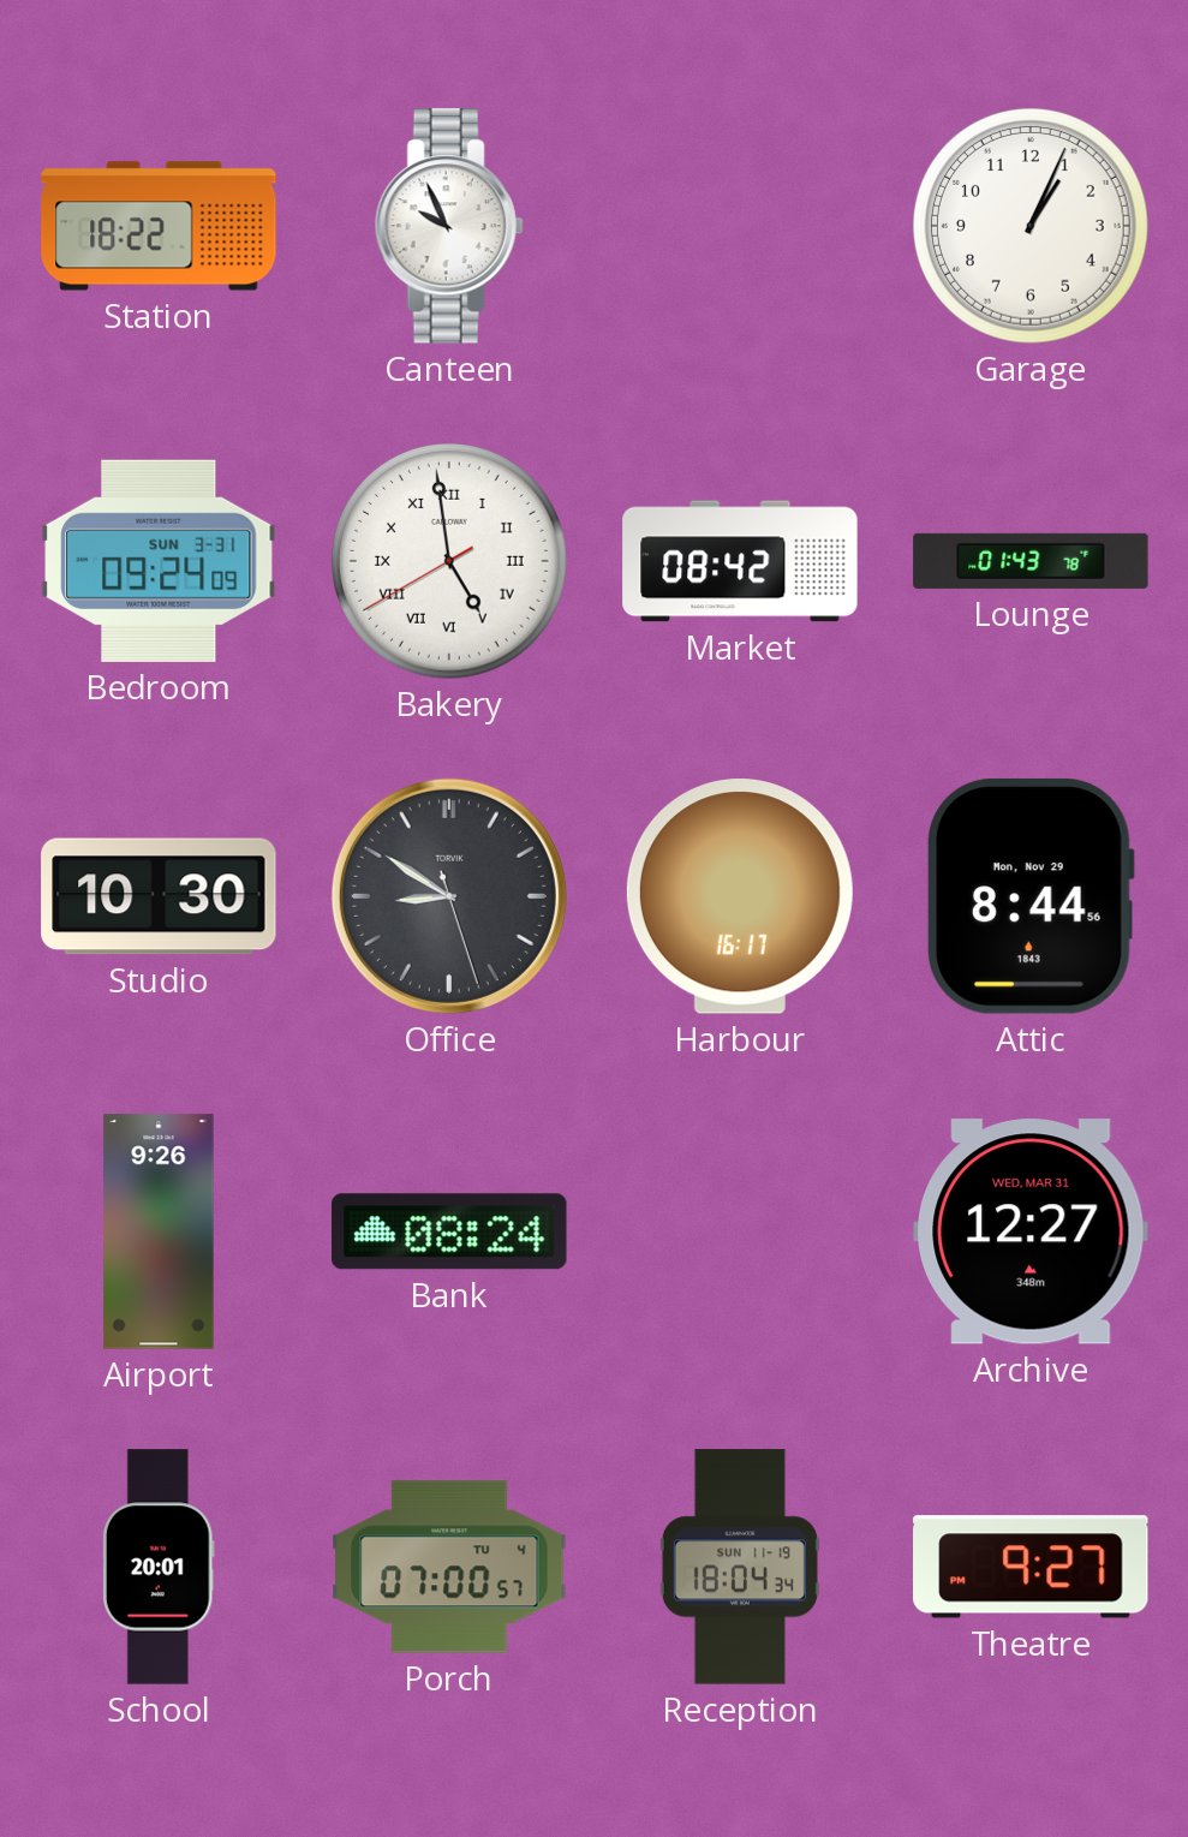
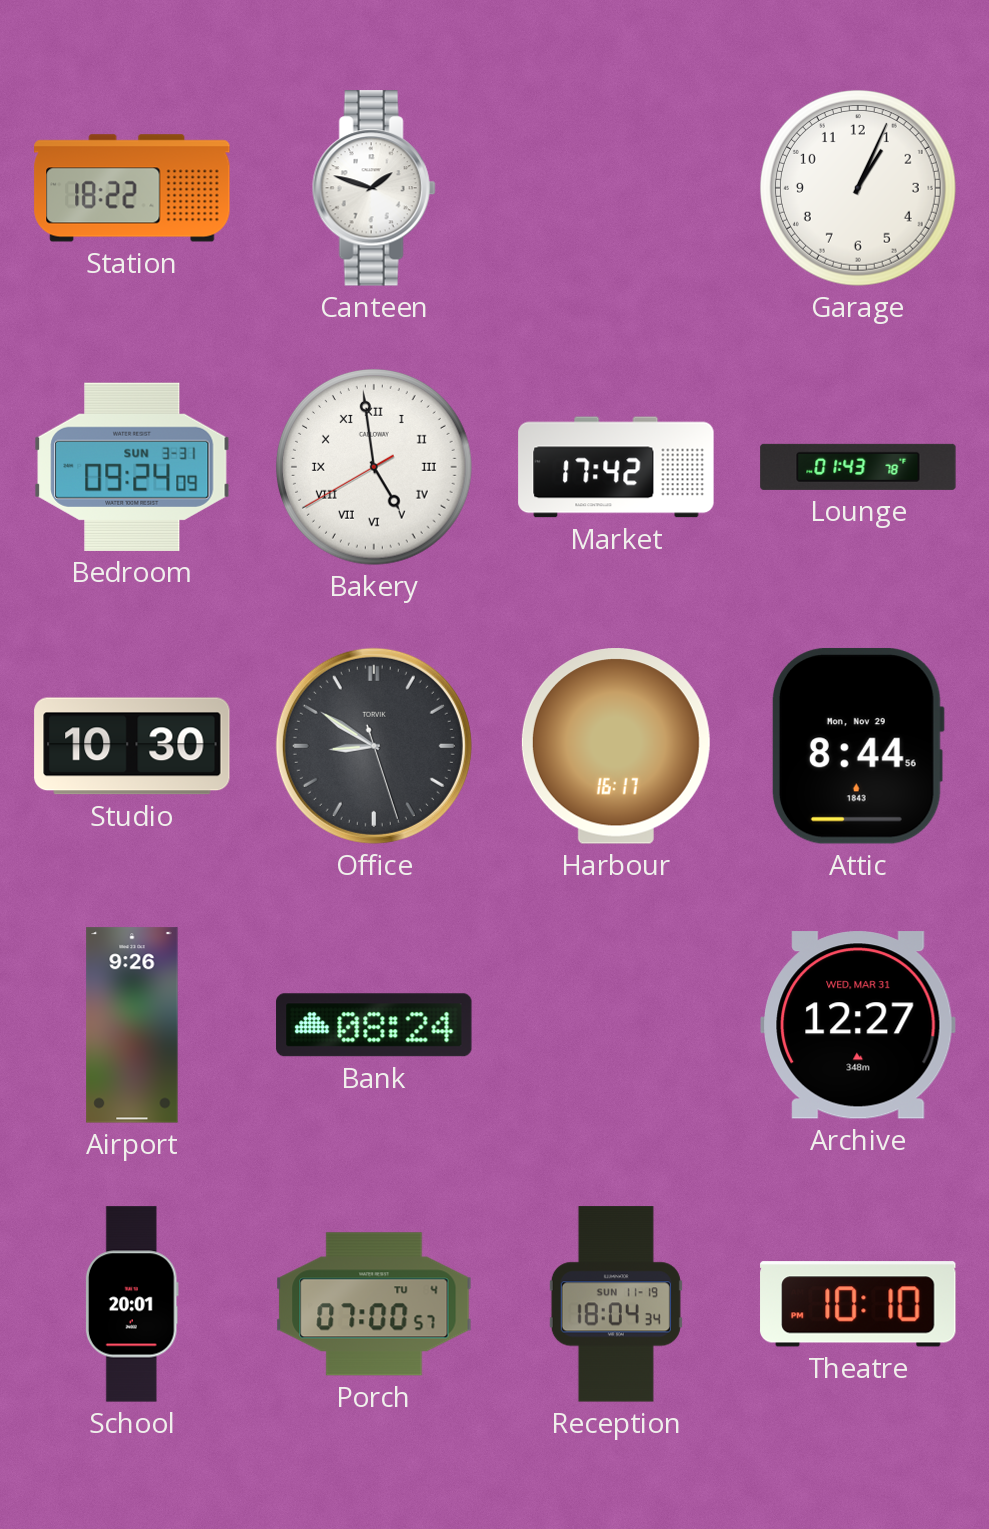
Canteen: 9:56 -> 1:48
Market: 08:42 -> 17:42
Theatre: 9:27 -> 10:10
